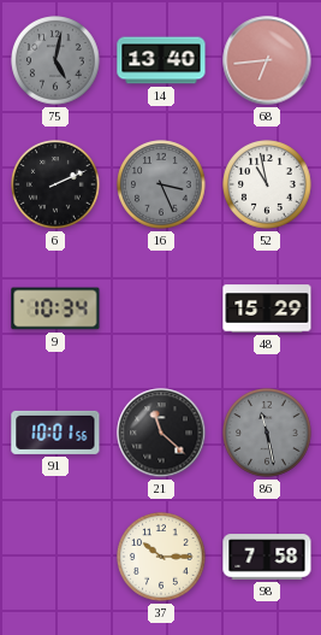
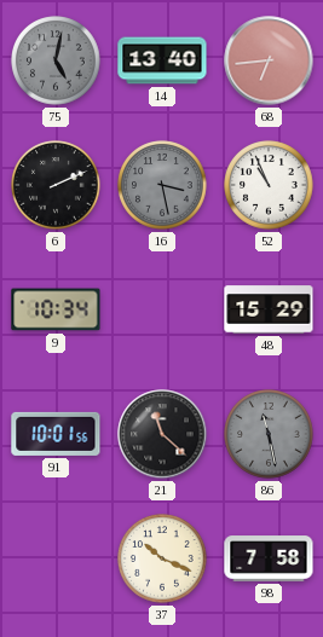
16: 3:26 -> 3:28
52: 10:58 -> 10:56
37: 10:15 -> 10:19
